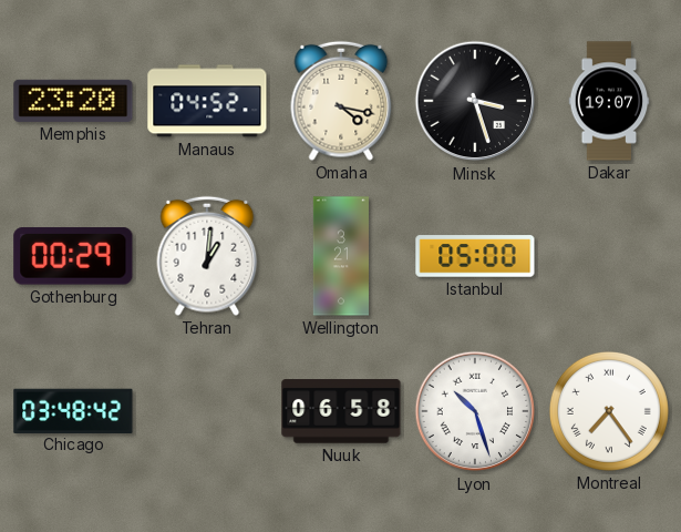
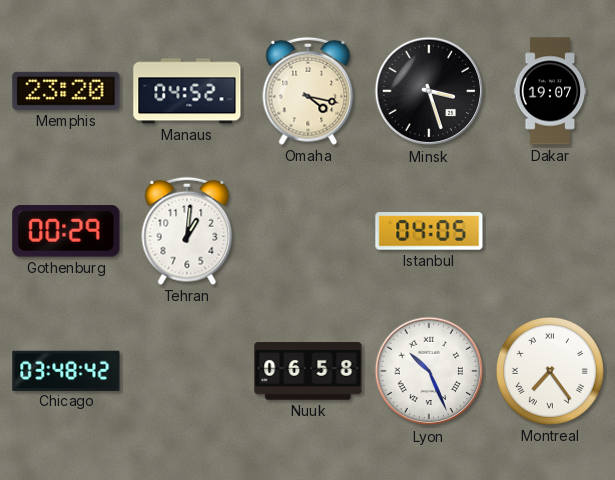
Wellington: 3:21 -> none
Istanbul: 05:00 -> 04:05
Lyon: 10:27 -> 10:26
